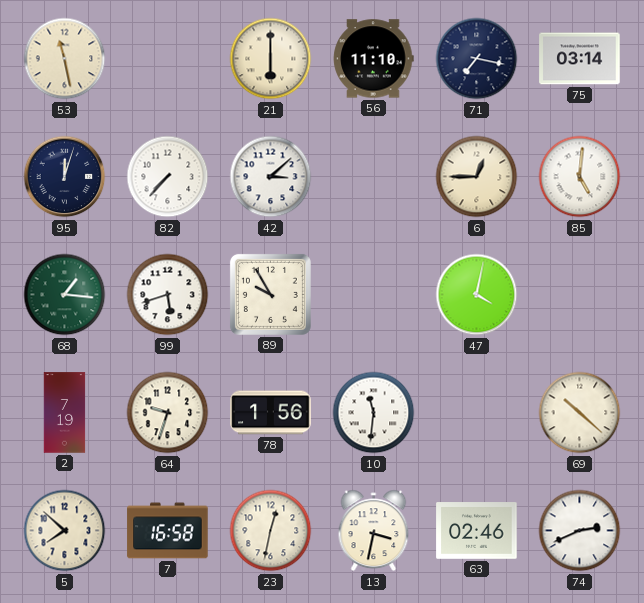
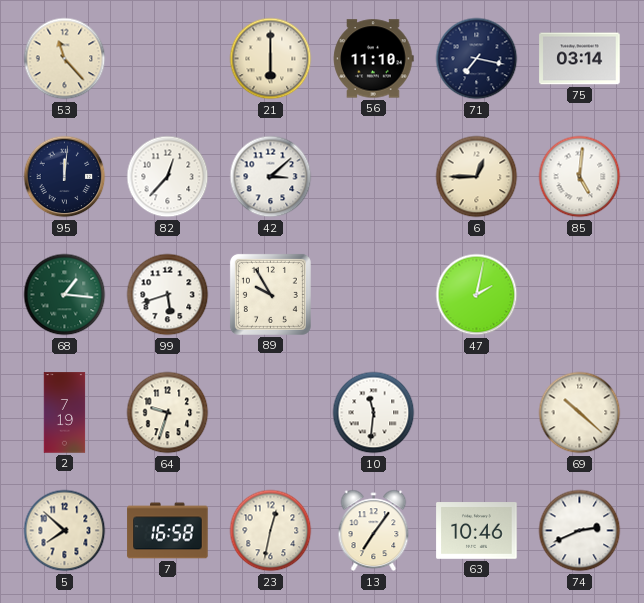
53: 11:28 -> 11:23
95: 12:03 -> 12:01
82: 7:37 -> 12:37
47: 4:02 -> 2:02
78: 1:56 -> none
13: 3:32 -> 7:06
63: 02:46 -> 10:46
